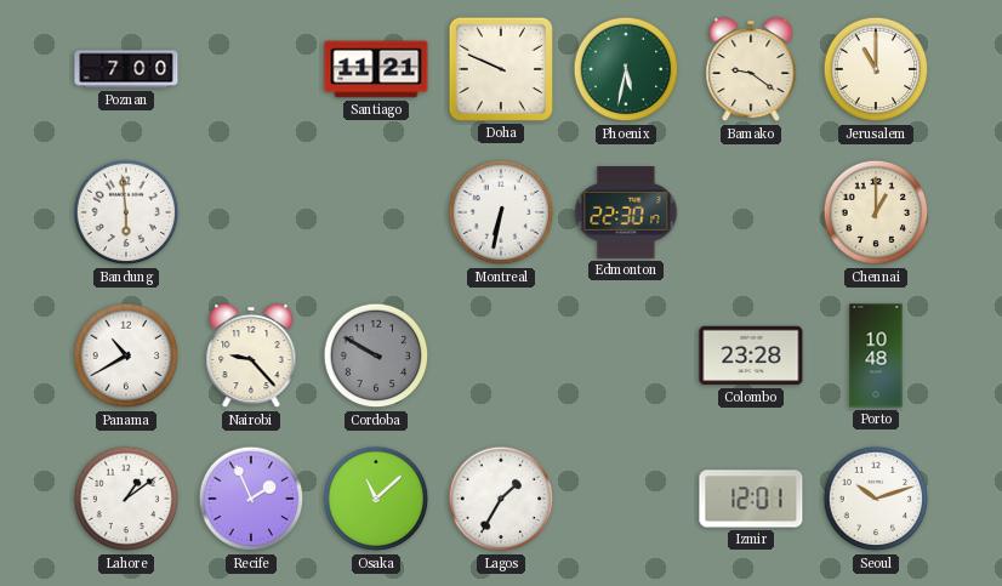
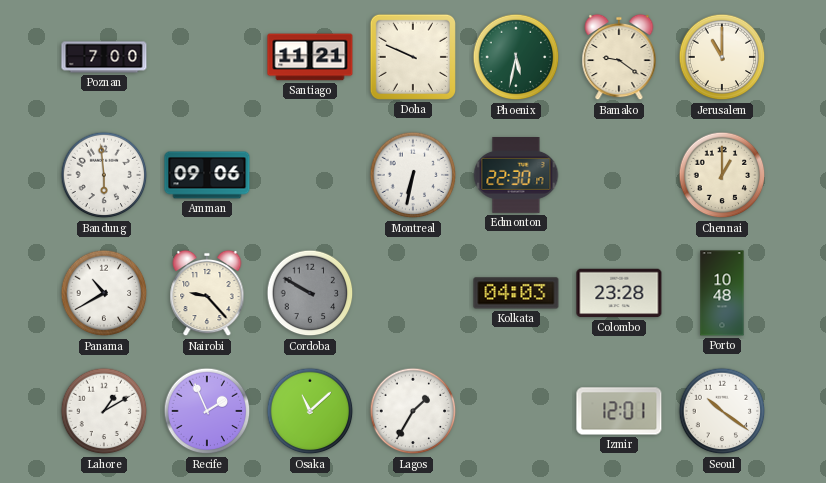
Amman: none -> 09:06
Kolkata: none -> 04:03
Lahore: 1:09 -> 1:10
Seoul: 10:12 -> 10:21
